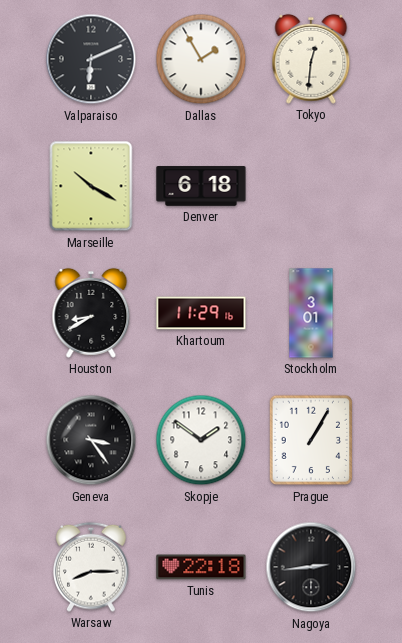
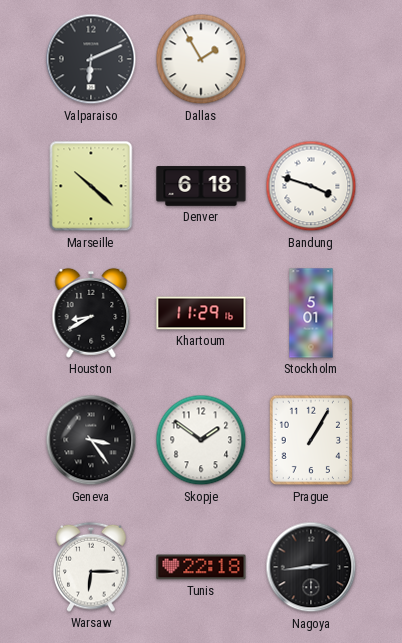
Tokyo: 12:31 -> none
Marseille: 10:20 -> 10:22
Bandung: none -> 3:48
Stockholm: 3:01 -> 5:01
Warsaw: 8:15 -> 6:15
